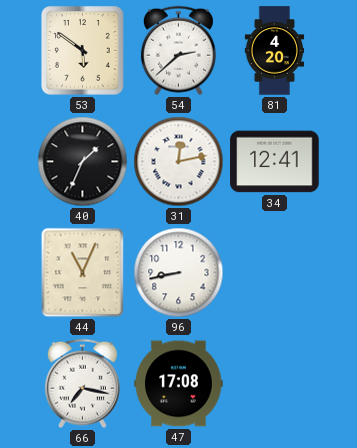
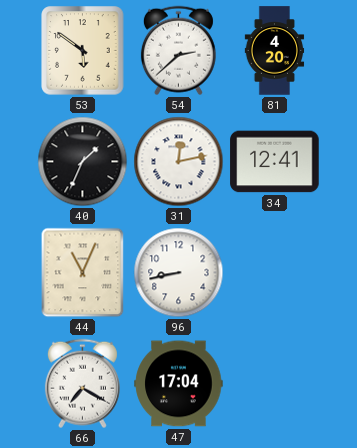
66: 7:17 -> 7:20
47: 17:08 -> 17:04
